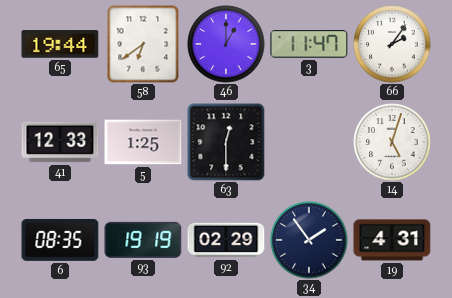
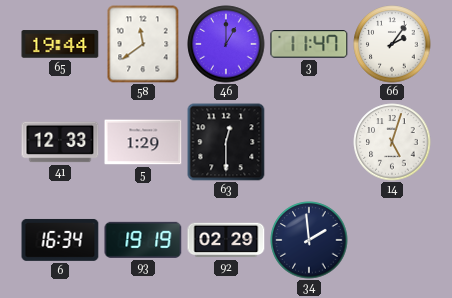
58: 6:39 -> 11:39
5: 1:25 -> 1:29
6: 08:35 -> 16:34
34: 1:54 -> 1:59
19: 4:31 -> none
